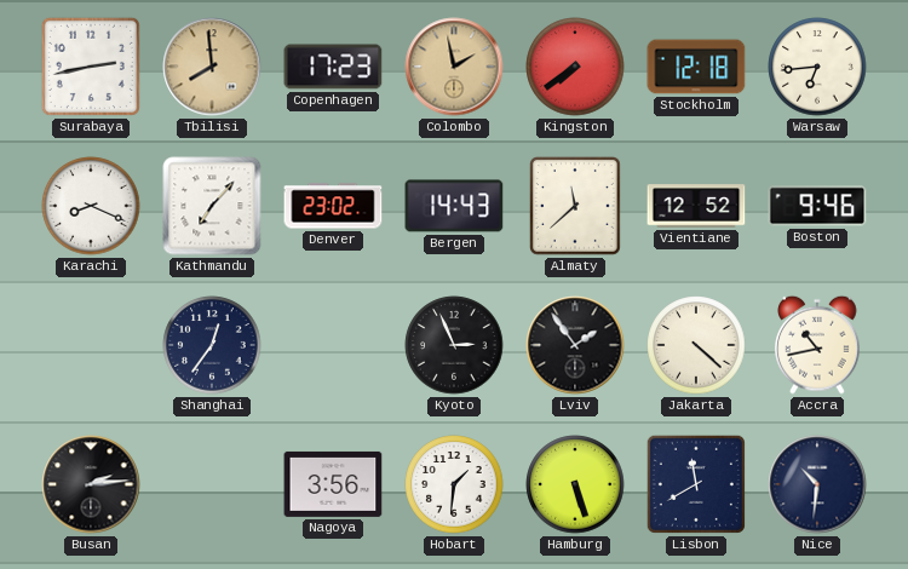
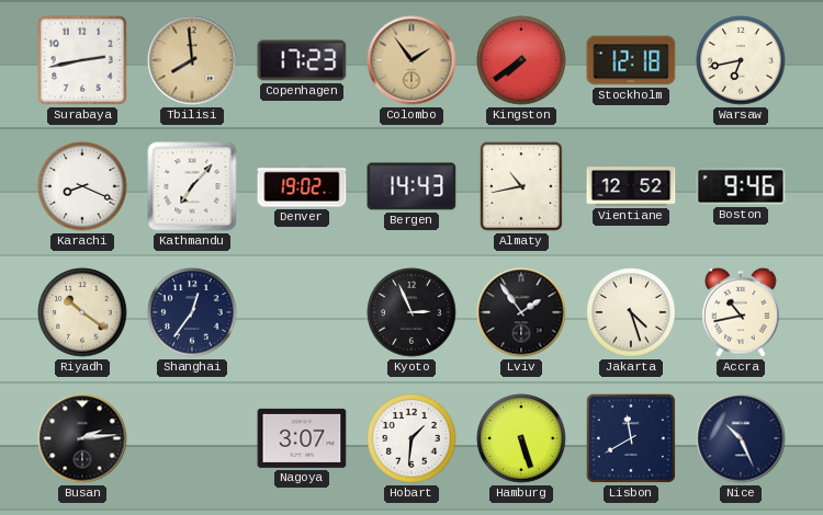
Colombo: 1:58 -> 1:54
Warsaw: 6:44 -> 6:43
Denver: 23:02 -> 19:02
Almaty: 11:38 -> 10:43
Riyadh: none -> 10:21
Jakarta: 4:22 -> 4:27
Nagoya: 3:56 -> 3:07
Nice: 10:31 -> 10:26
